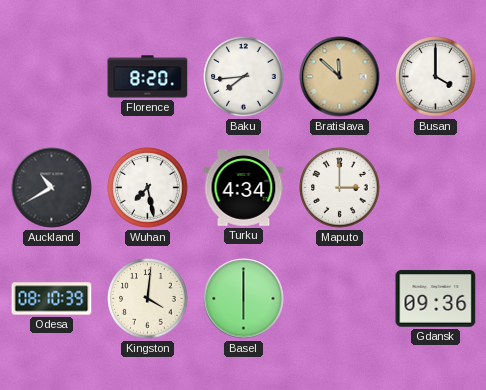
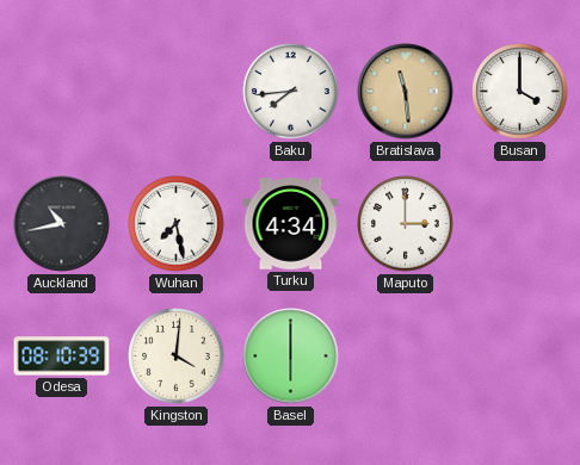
Florence: 8:20 -> none
Bratislava: 11:52 -> 11:29
Auckland: 10:40 -> 10:43
Gdansk: 09:36 -> none
